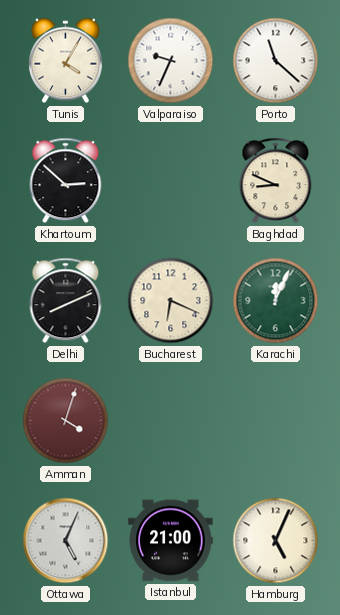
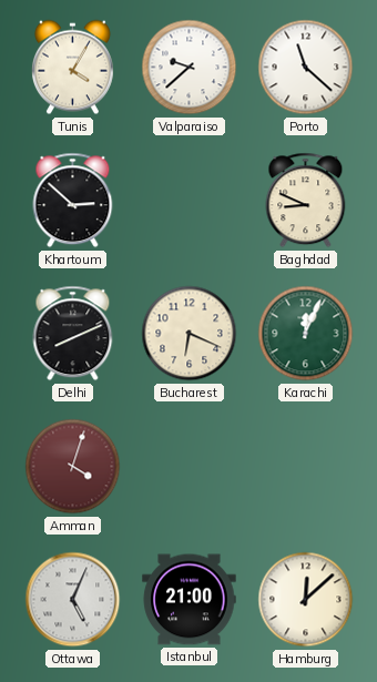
Valparaiso: 9:34 -> 9:38
Hamburg: 5:04 -> 12:08
